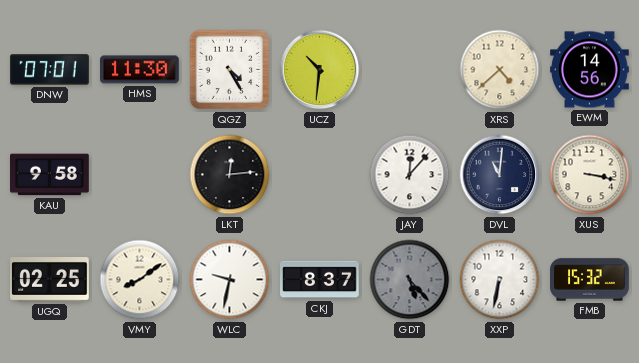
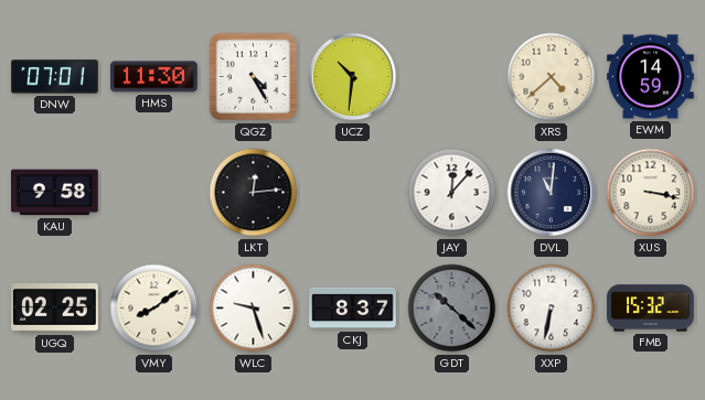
EWM: 14:56 -> 14:59
WLC: 9:32 -> 9:27
GDT: 5:23 -> 10:22
